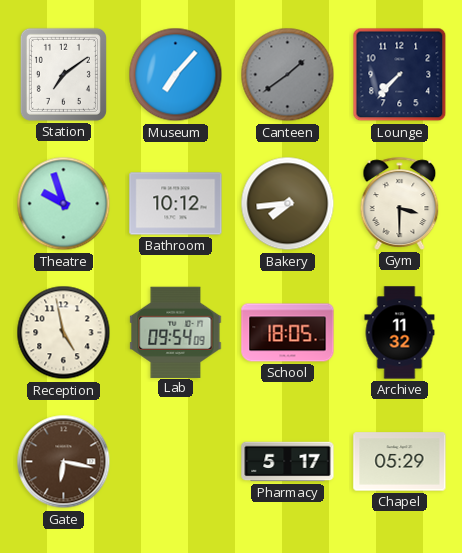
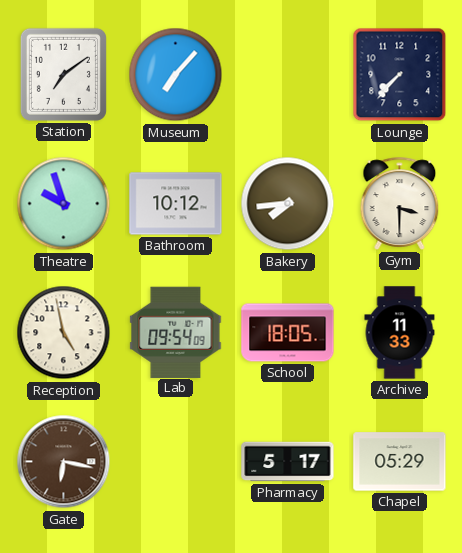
Canteen: 1:39 -> none
Archive: 11:32 -> 11:33
